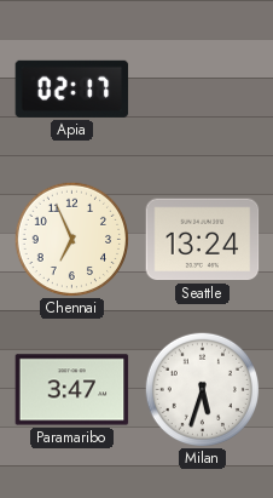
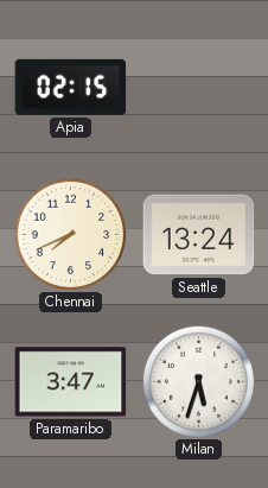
Apia: 02:17 -> 02:15
Chennai: 6:56 -> 7:41
